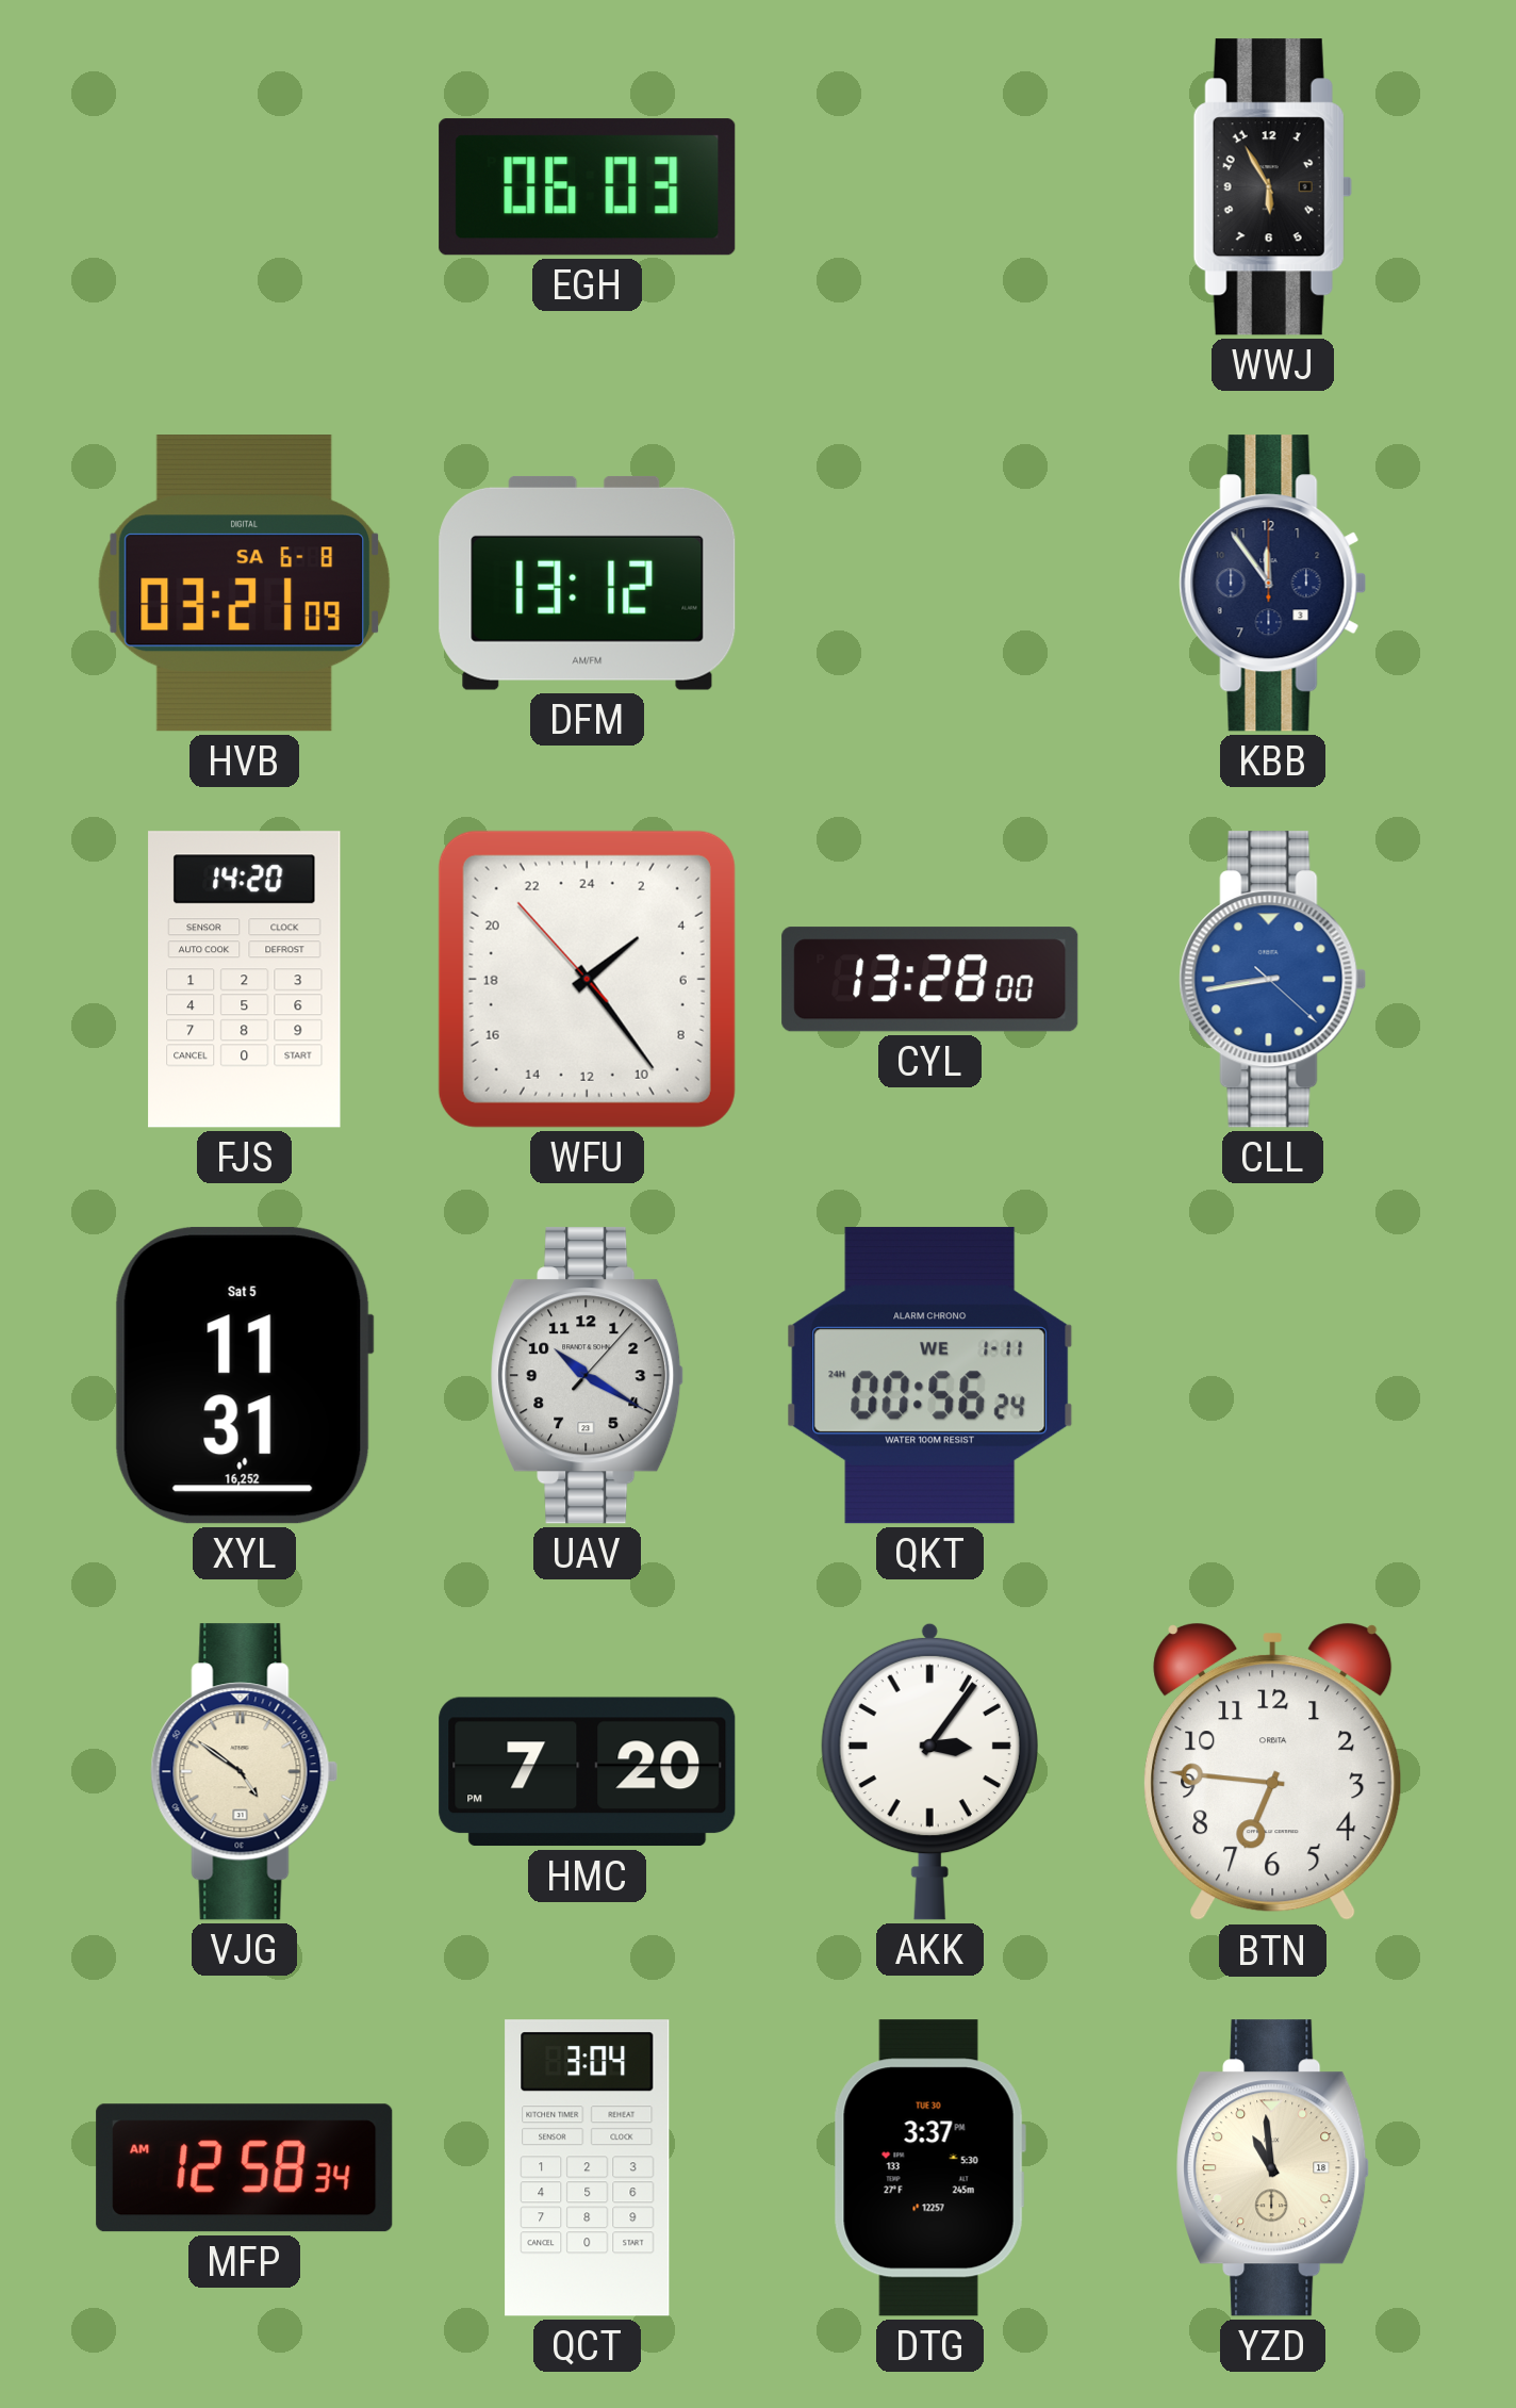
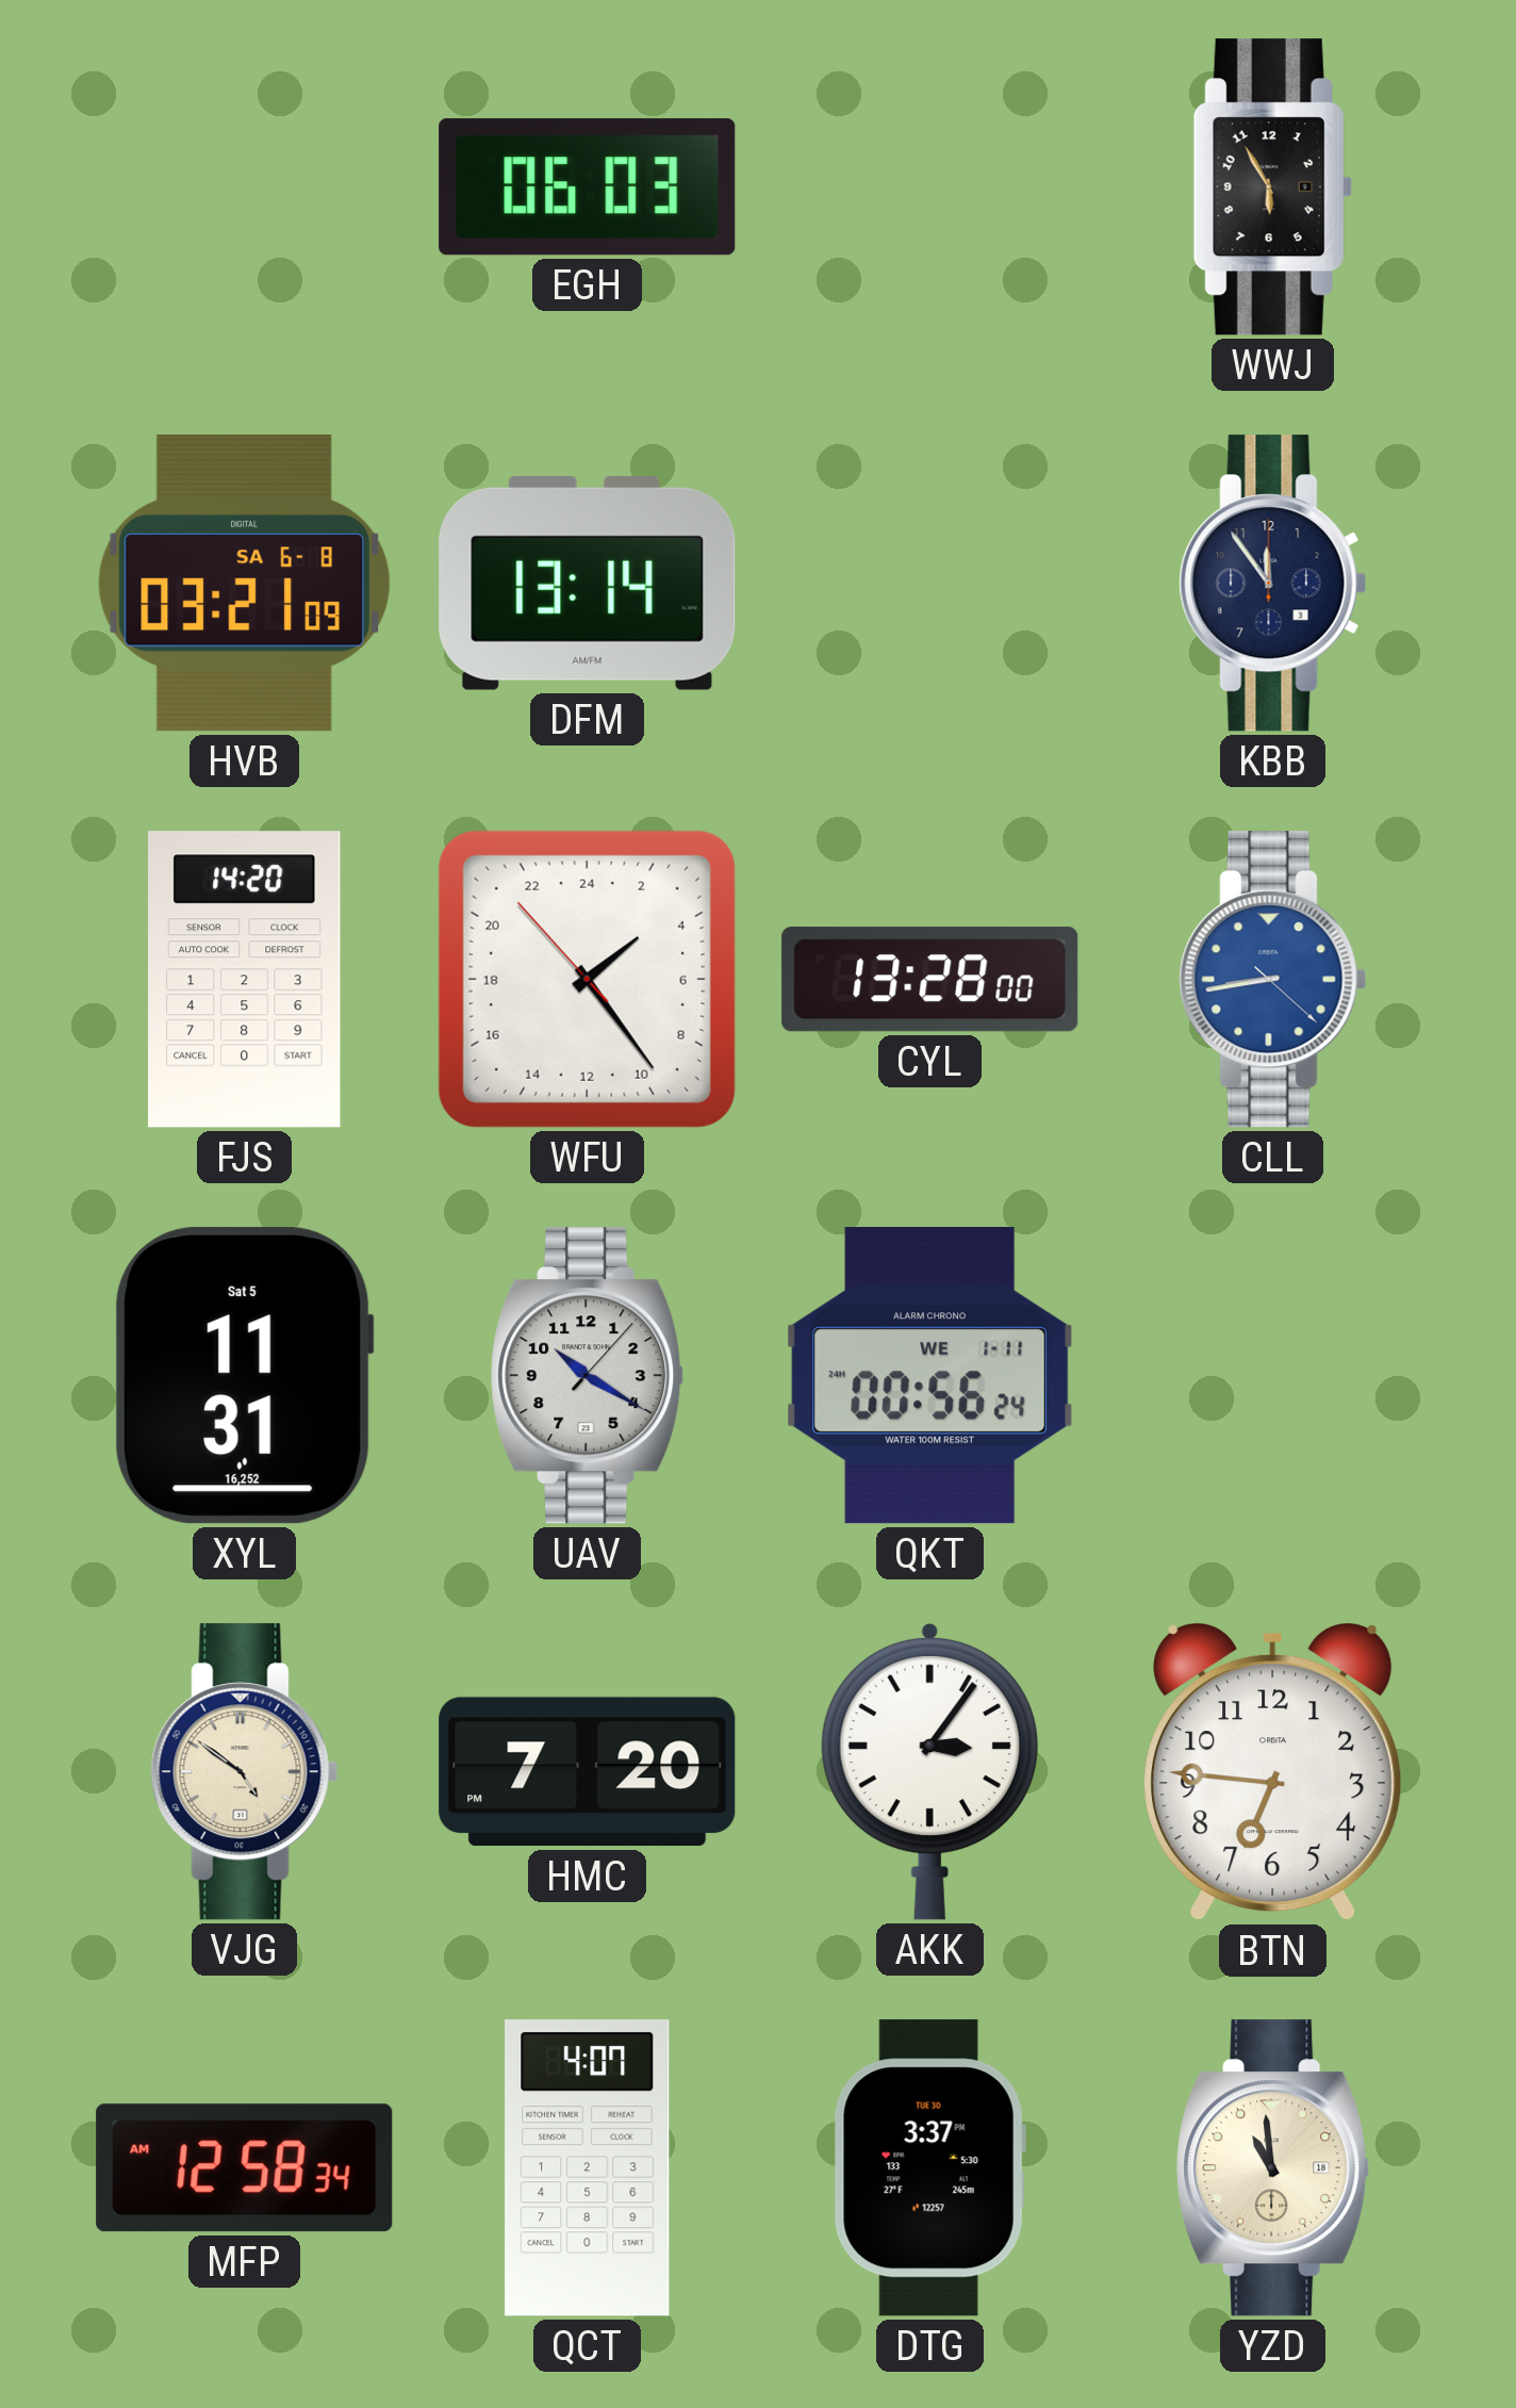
DFM: 13:12 -> 13:14
QCT: 3:04 -> 4:07
